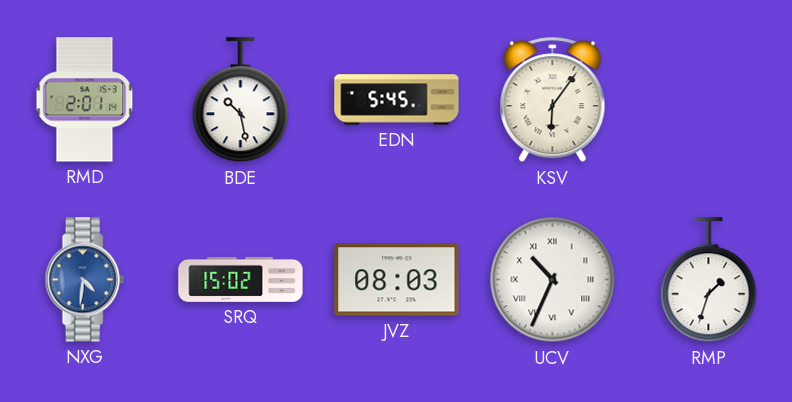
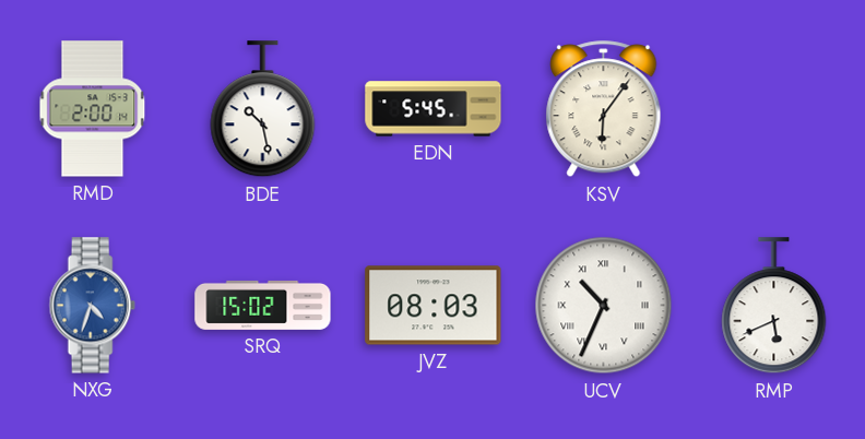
RMD: 2:01 -> 2:00
NXG: 4:31 -> 4:33
RMP: 1:33 -> 5:41
